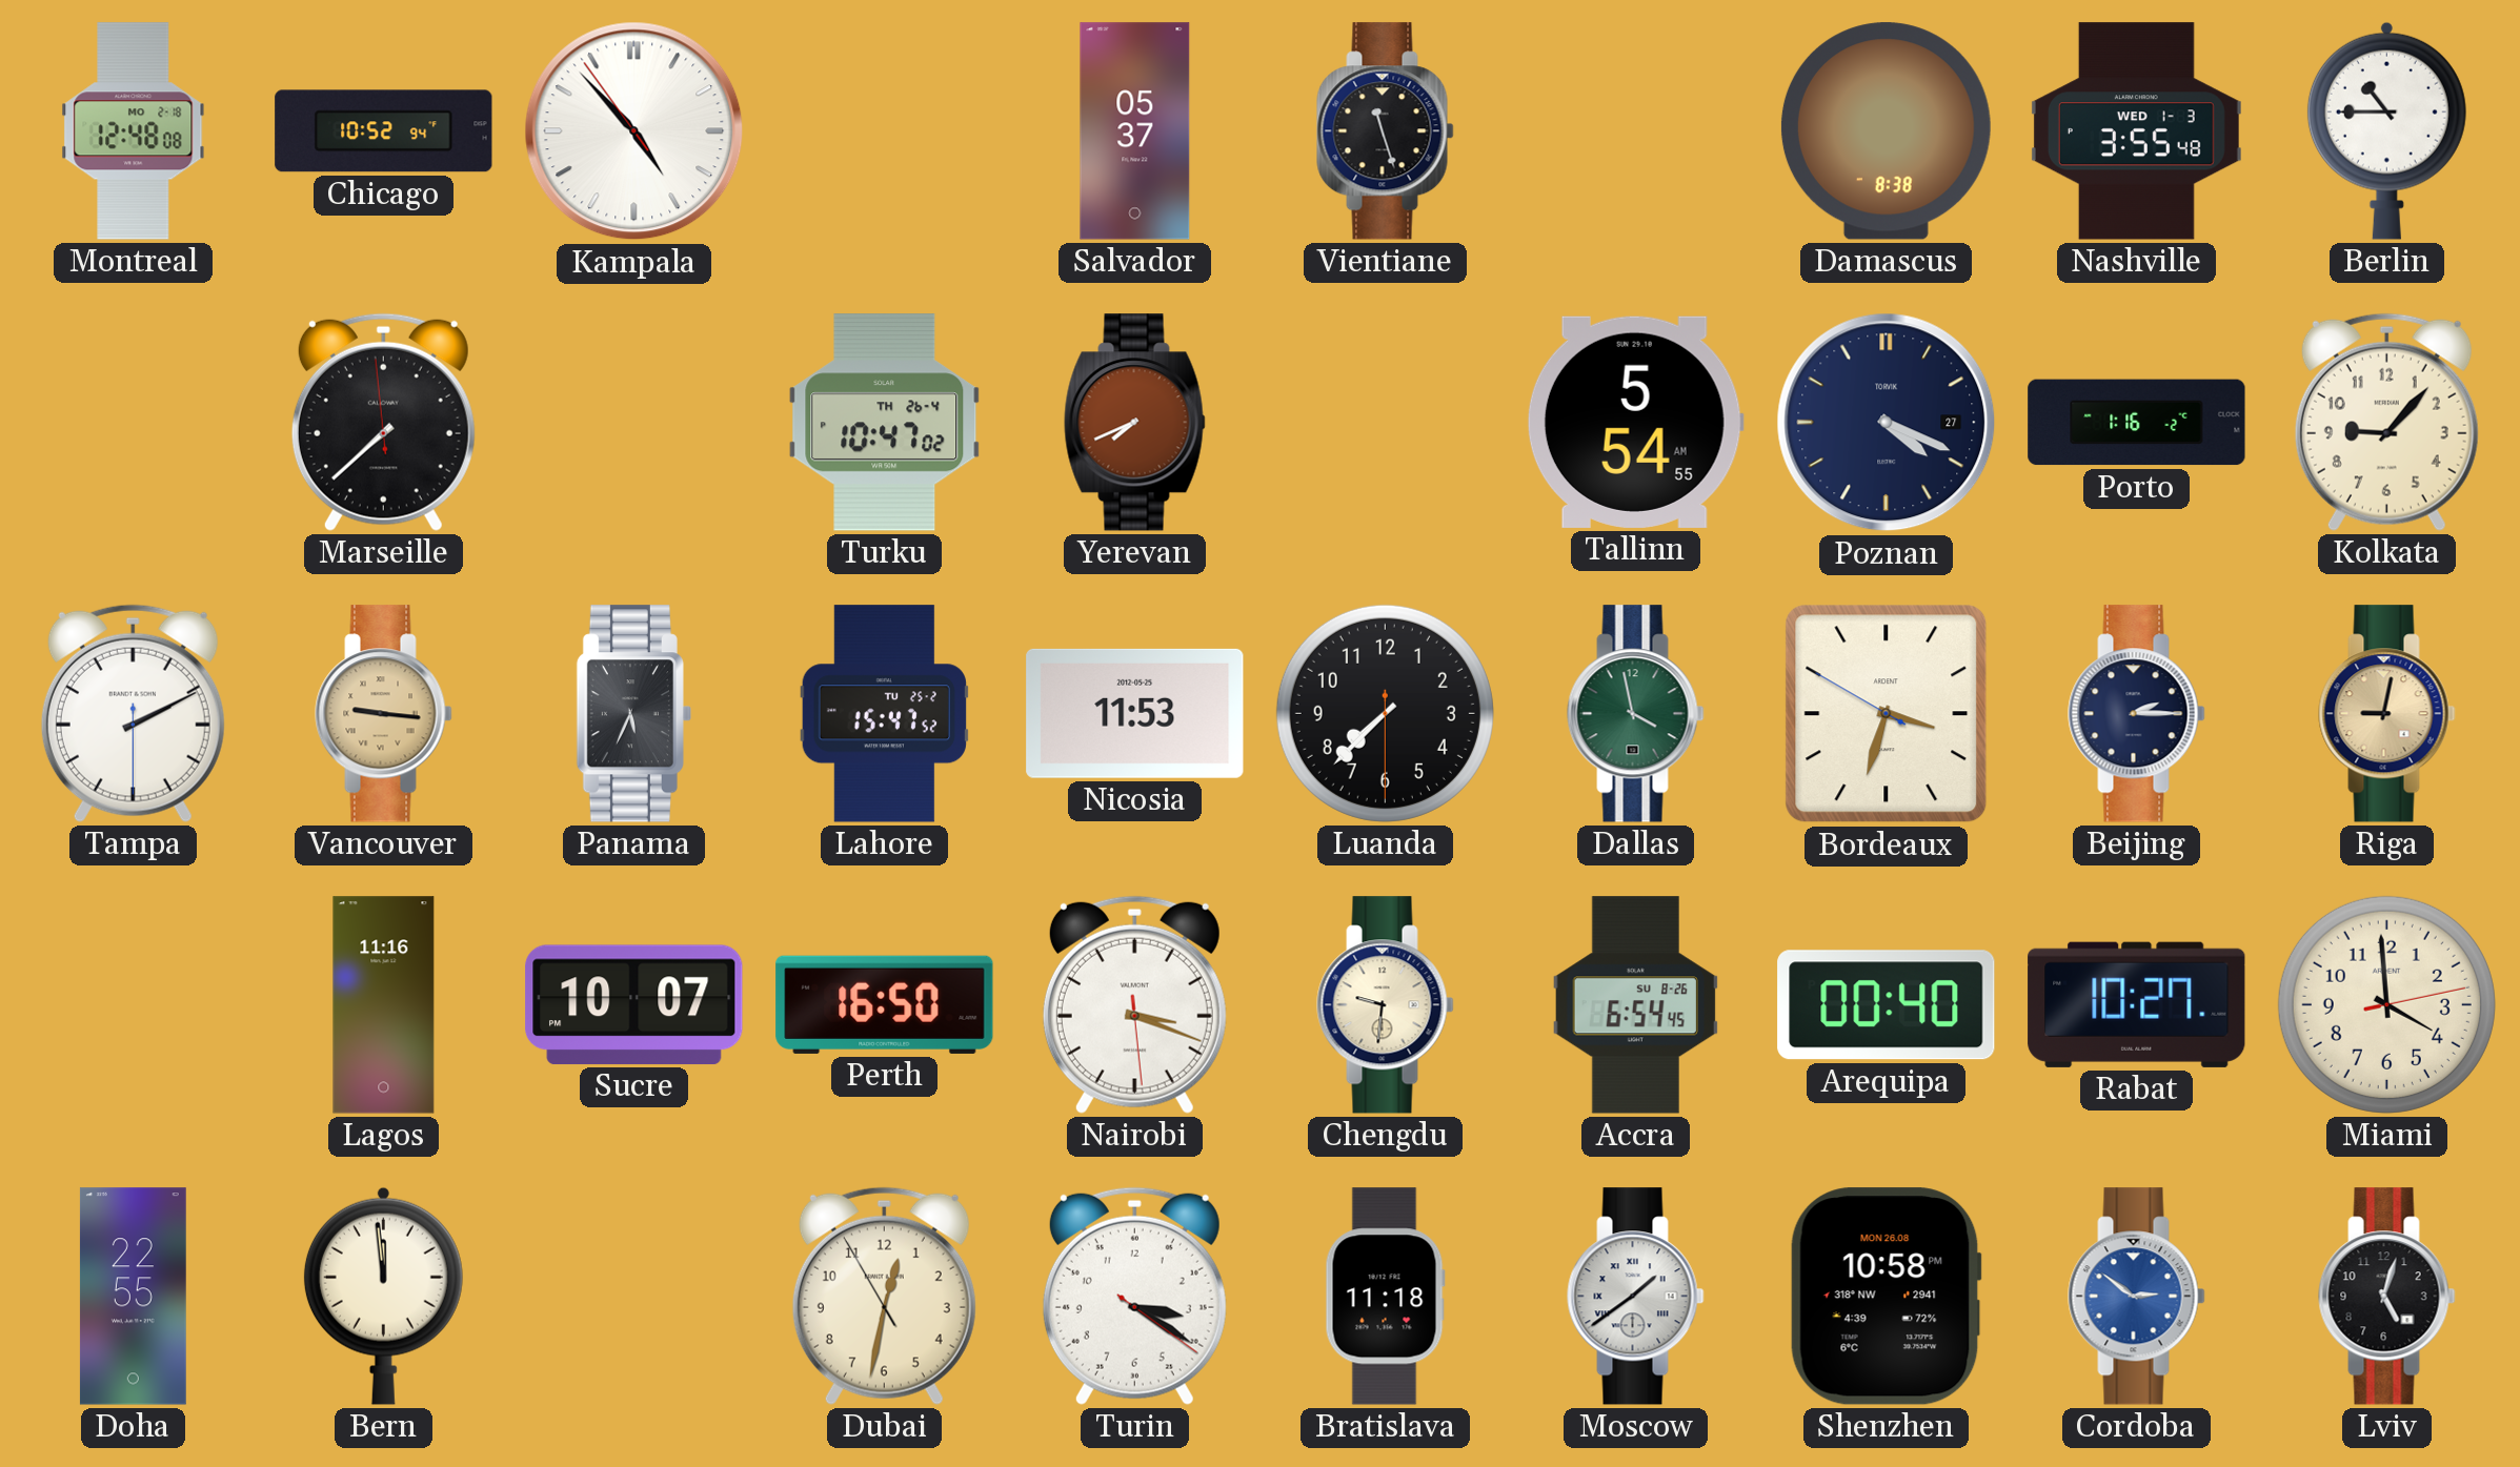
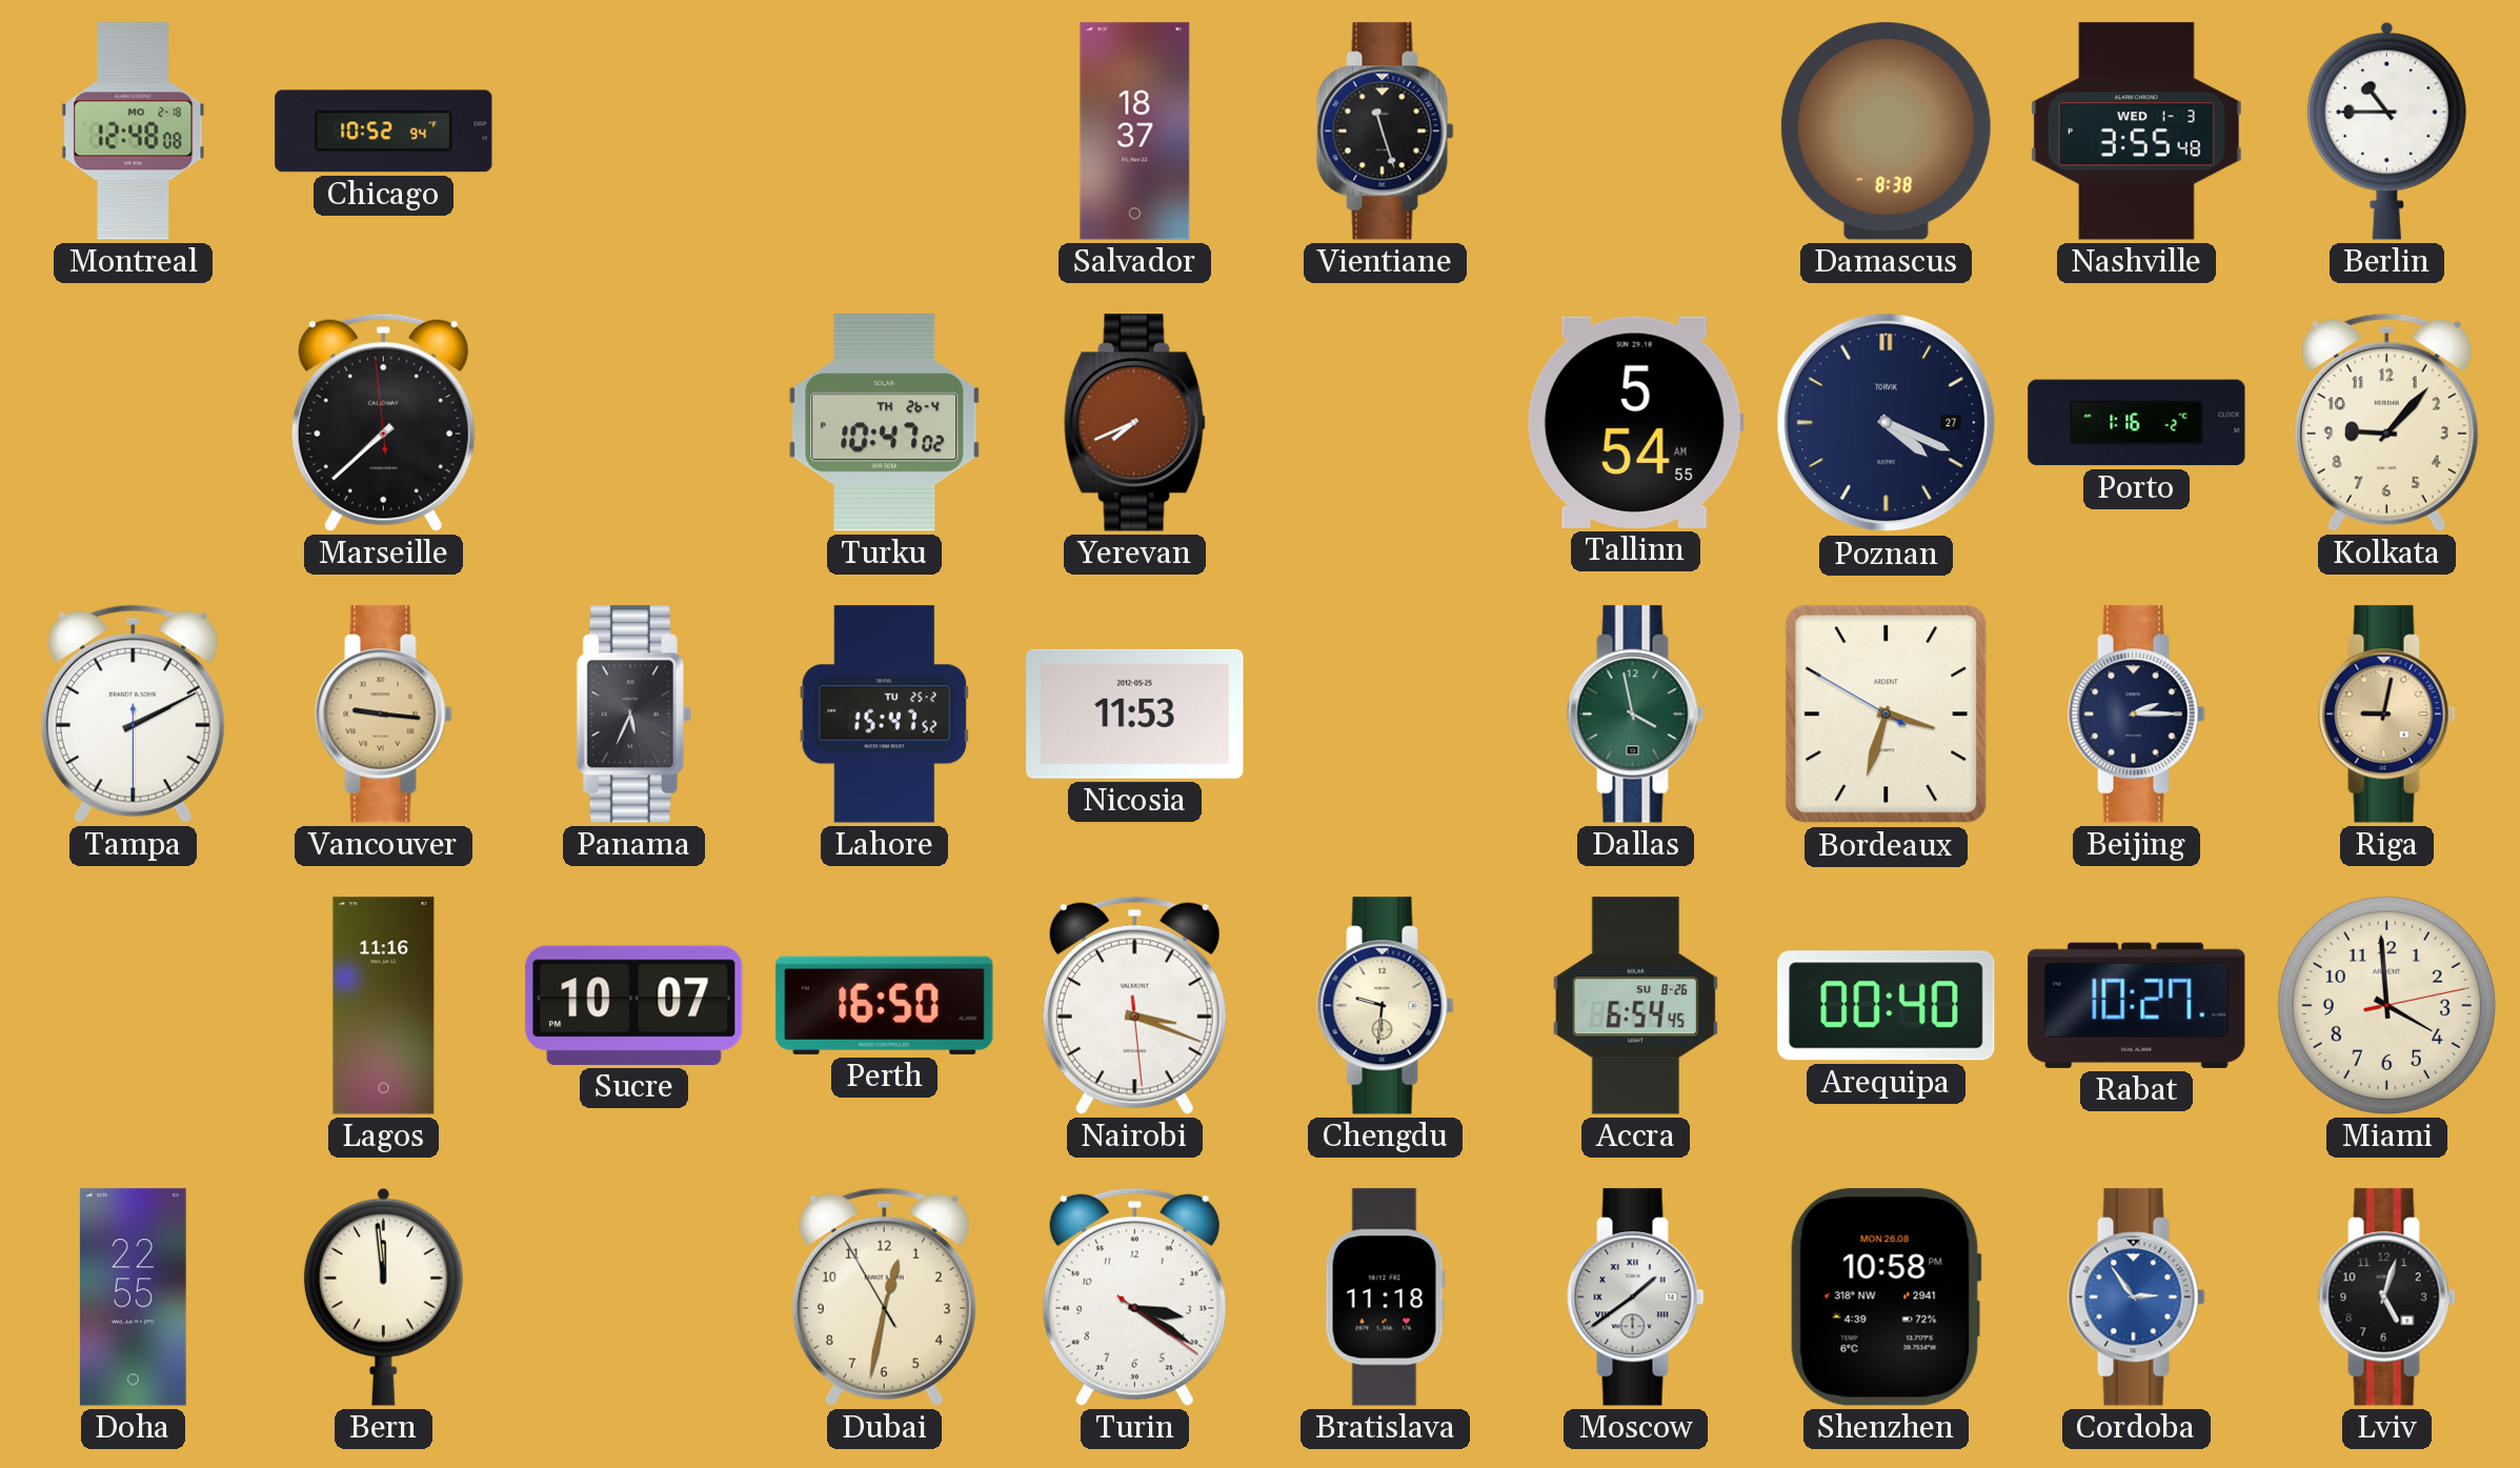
Kampala: 4:52 -> none
Salvador: 05:37 -> 18:37
Luanda: 7:37 -> none
Cordoba: 2:51 -> 2:54
